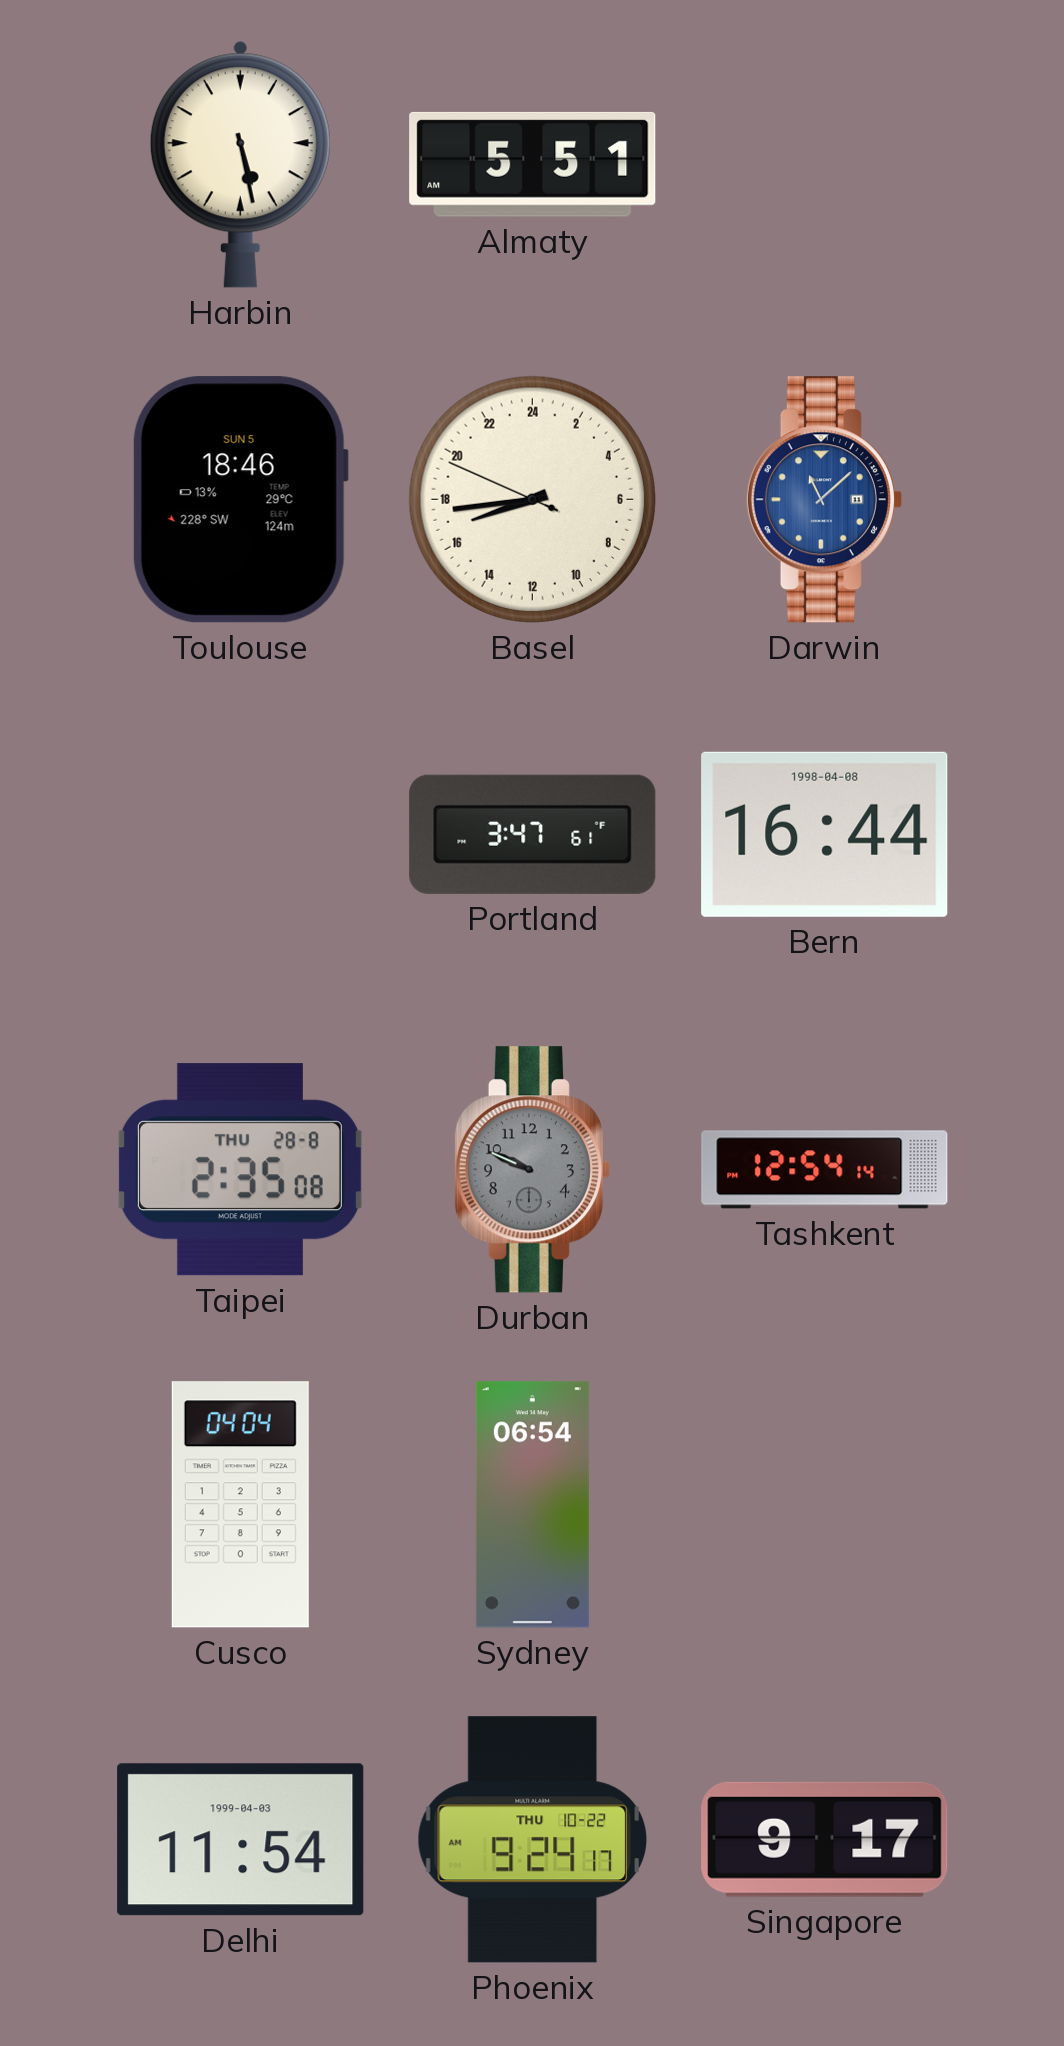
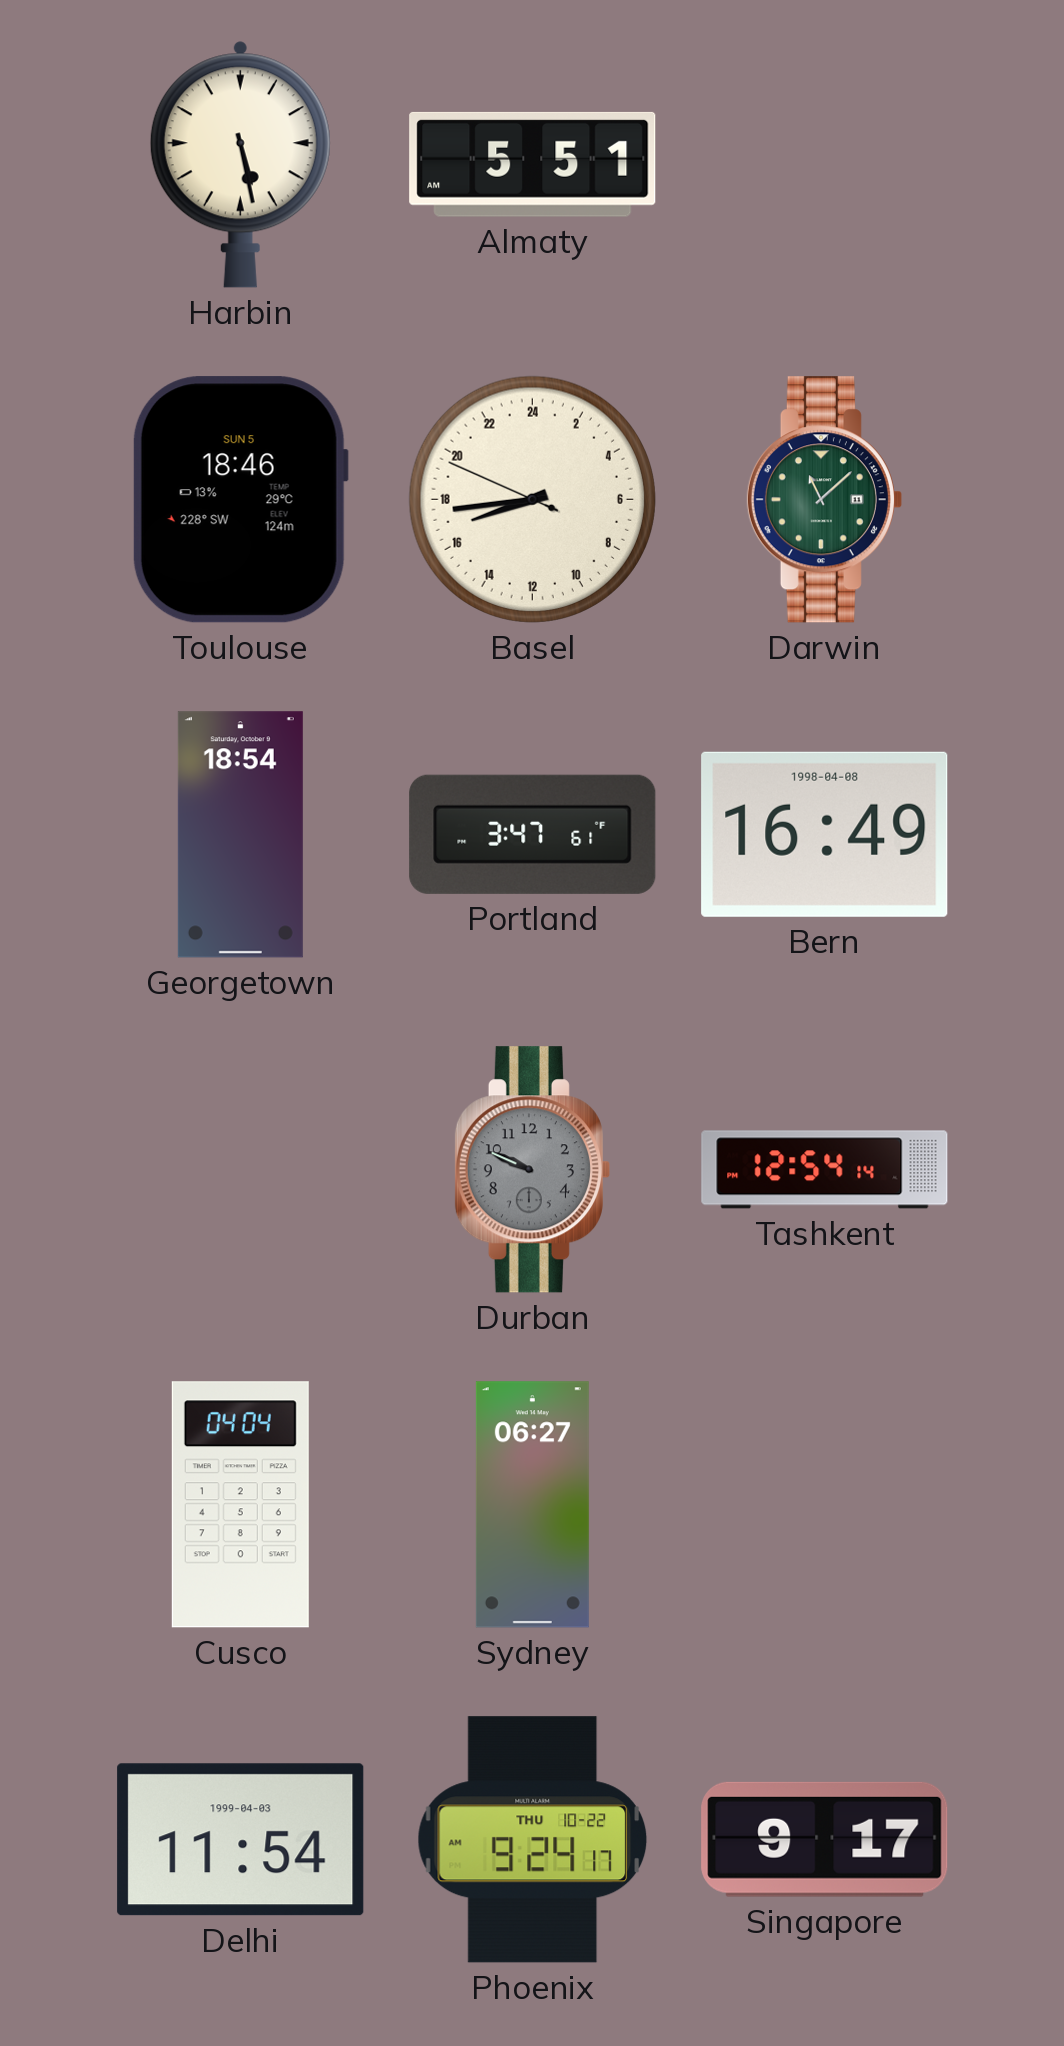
Darwin dial: blue -> green
Georgetown: none -> 18:54
Bern: 16:44 -> 16:49
Taipei: 2:35 -> none
Sydney: 06:54 -> 06:27
